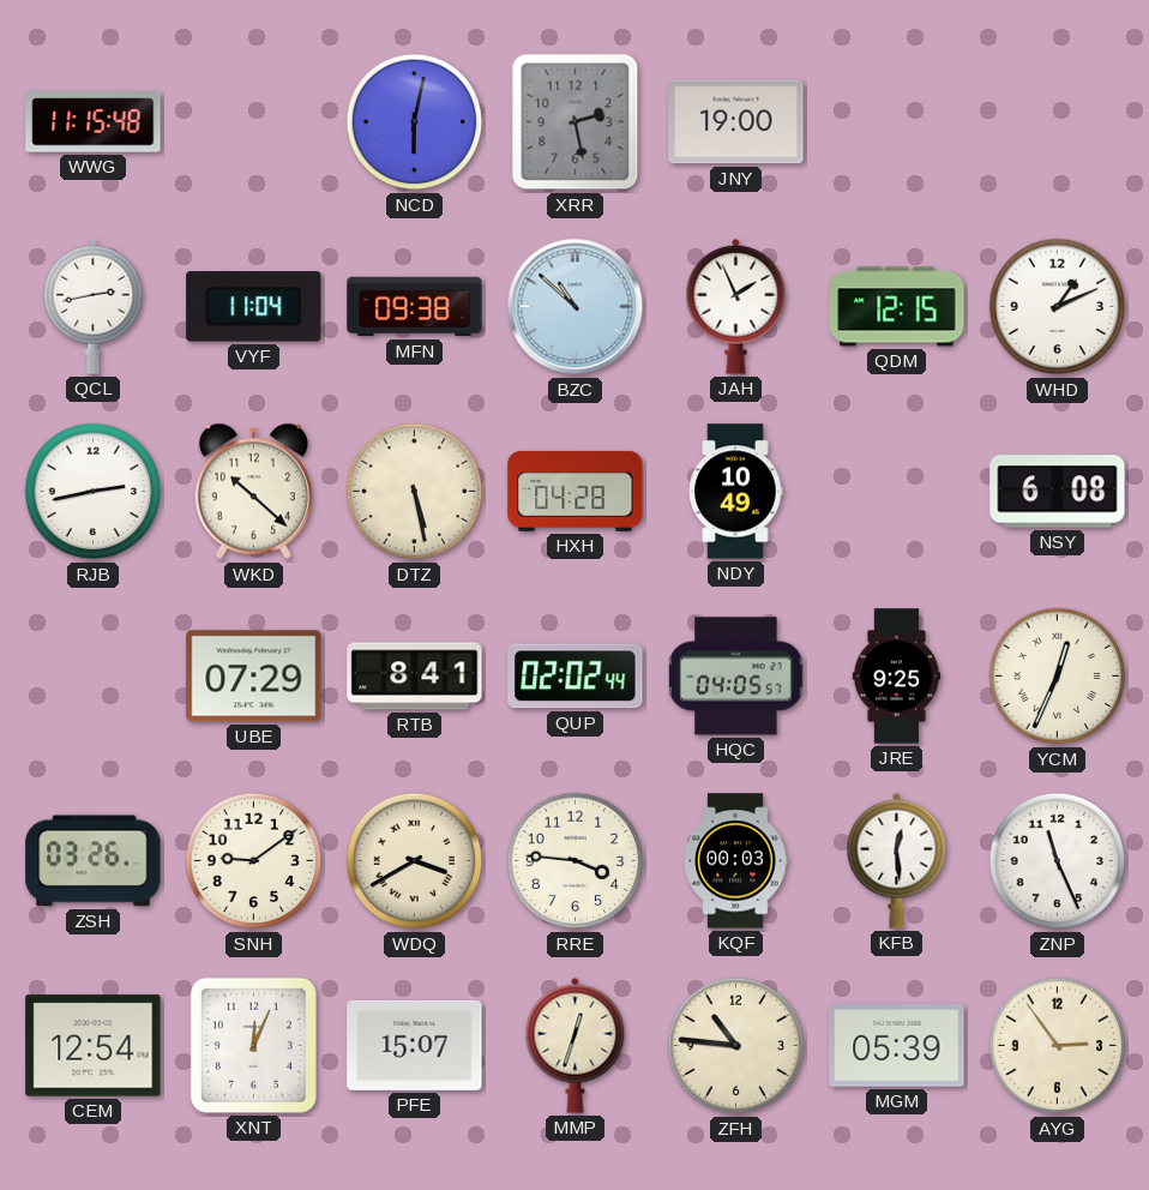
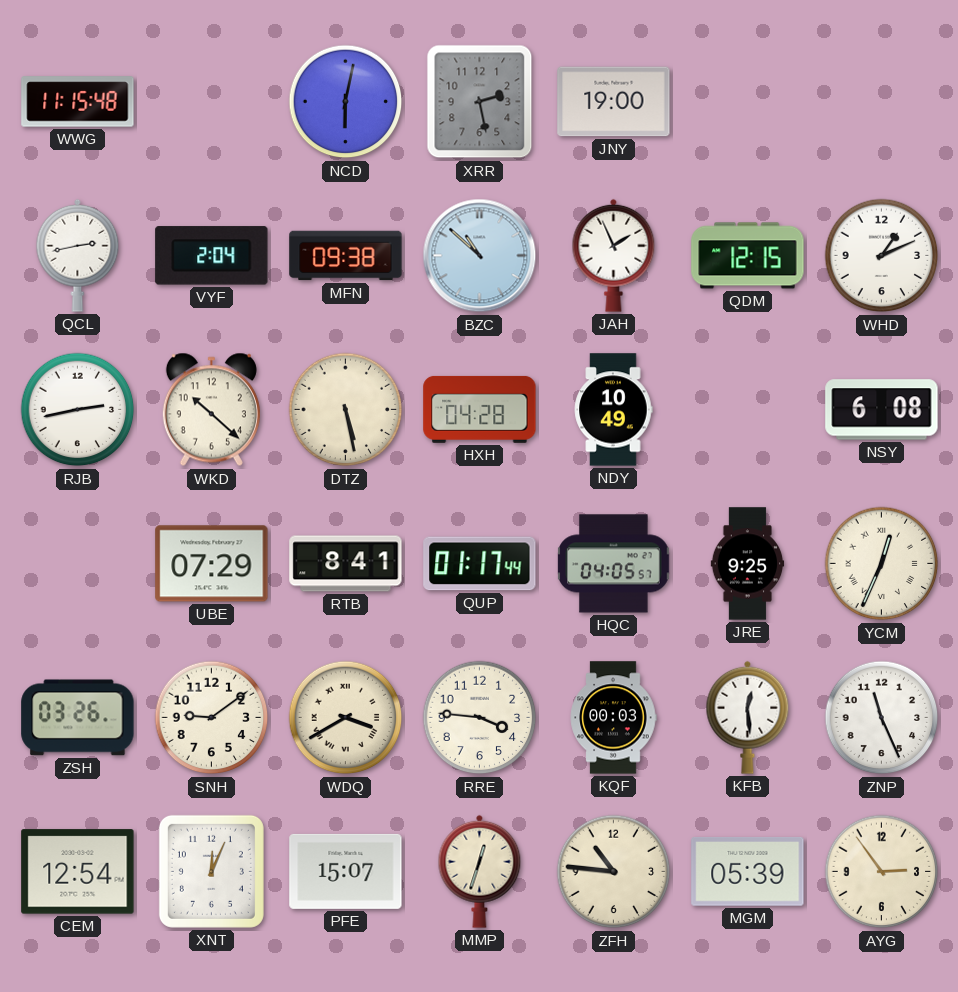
VYF: 11:04 -> 2:04
QUP: 02:02 -> 01:17
